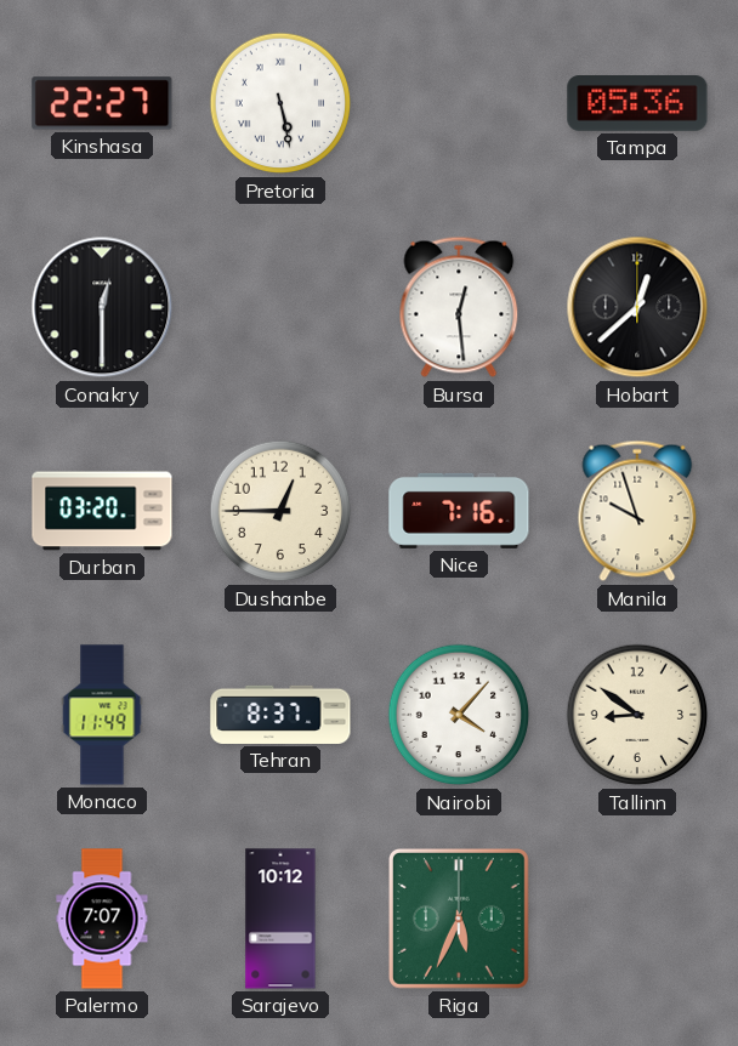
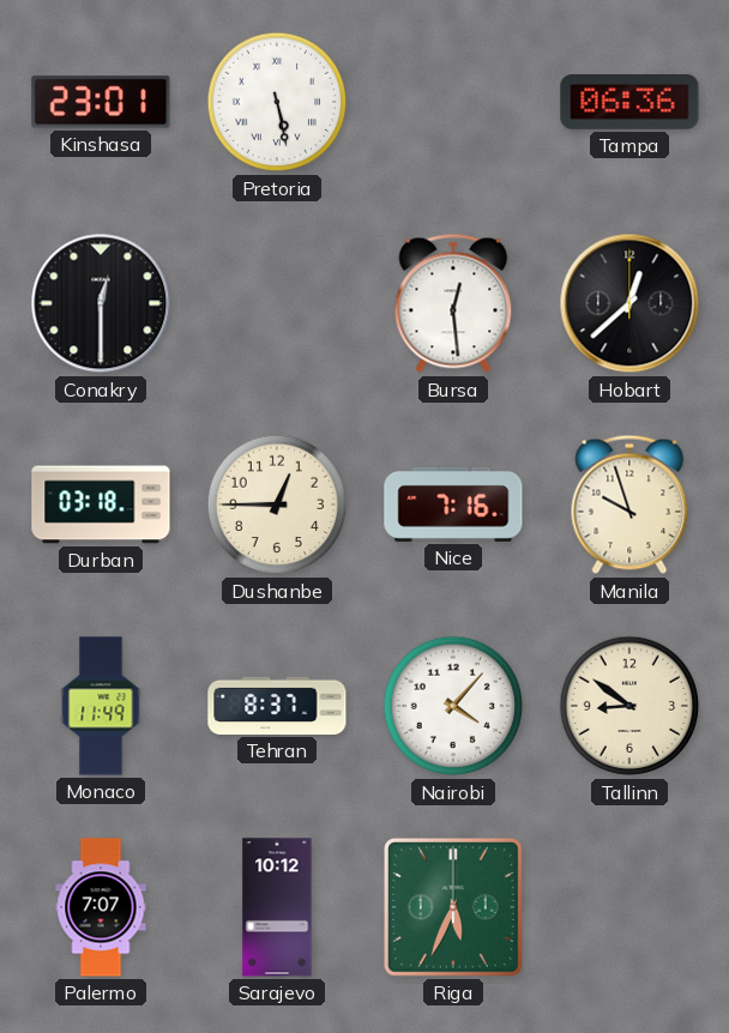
Kinshasa: 22:27 -> 23:01
Tampa: 05:36 -> 06:36
Durban: 03:20 -> 03:18
